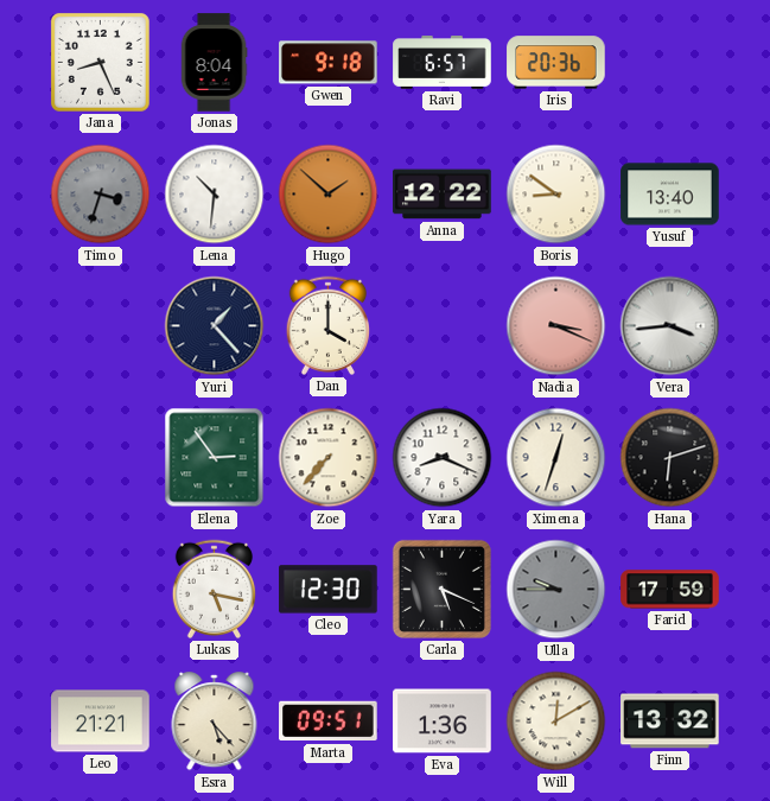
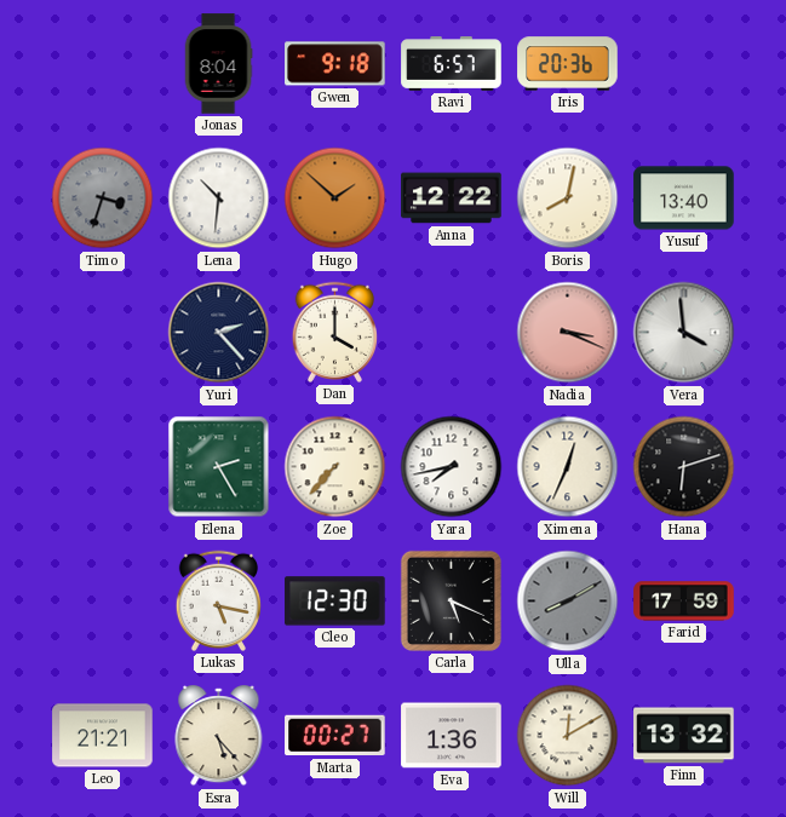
Jana: 8:26 -> none
Boris: 8:51 -> 8:02
Yuri: 1:23 -> 2:23
Vera: 3:44 -> 3:59
Elena: 2:54 -> 2:25
Yara: 8:19 -> 7:43
Ximena: 12:33 -> 12:34
Ulla: 9:45 -> 8:10
Marta: 09:51 -> 00:27
